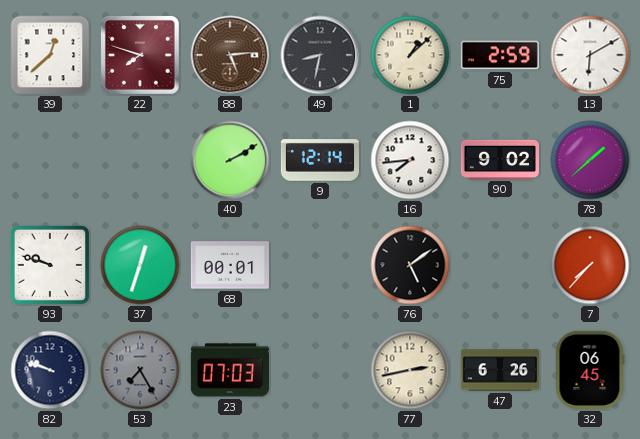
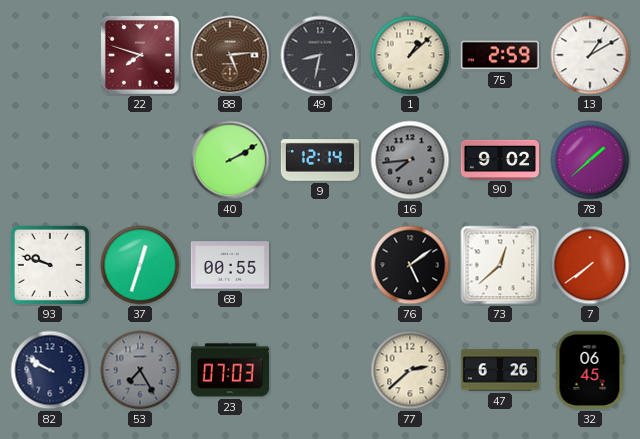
39: 12:38 -> none
13: 6:10 -> 1:10
16 dial: white -> grey
68: 00:01 -> 00:55
73: none -> 12:38
7: 7:37 -> 7:39
82: 9:48 -> 9:50
77: 2:43 -> 2:38
